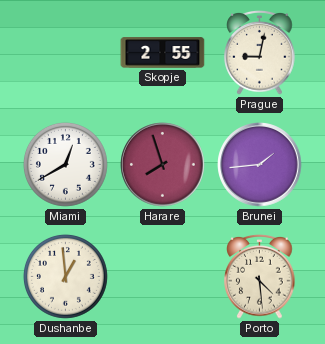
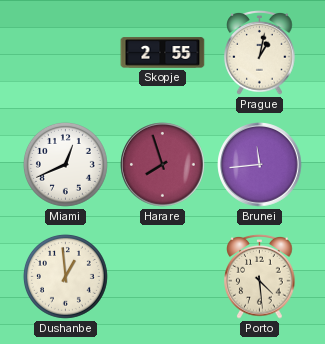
Prague: 9:02 -> 1:02
Miami: 12:40 -> 12:41
Brunei: 1:44 -> 11:44
